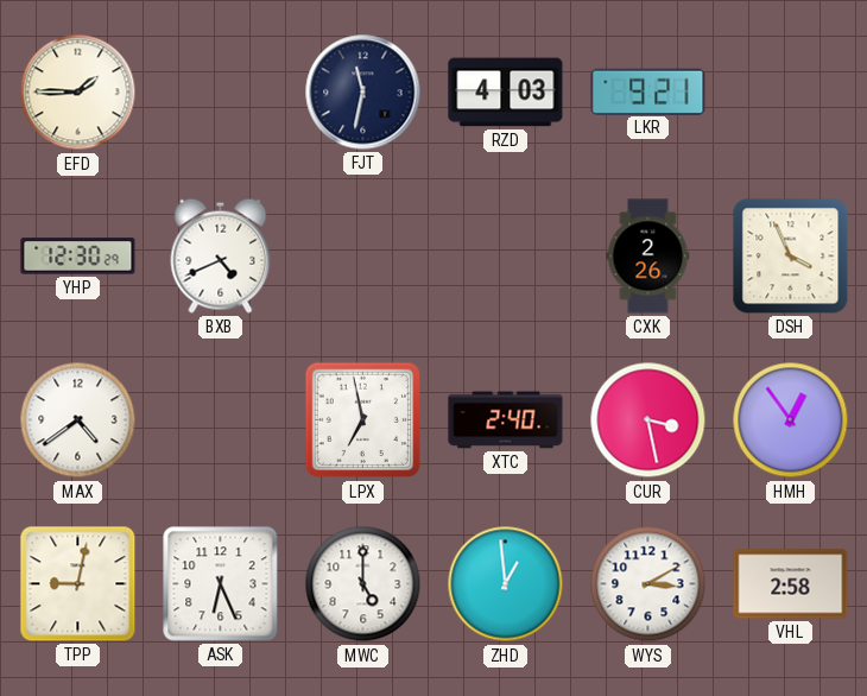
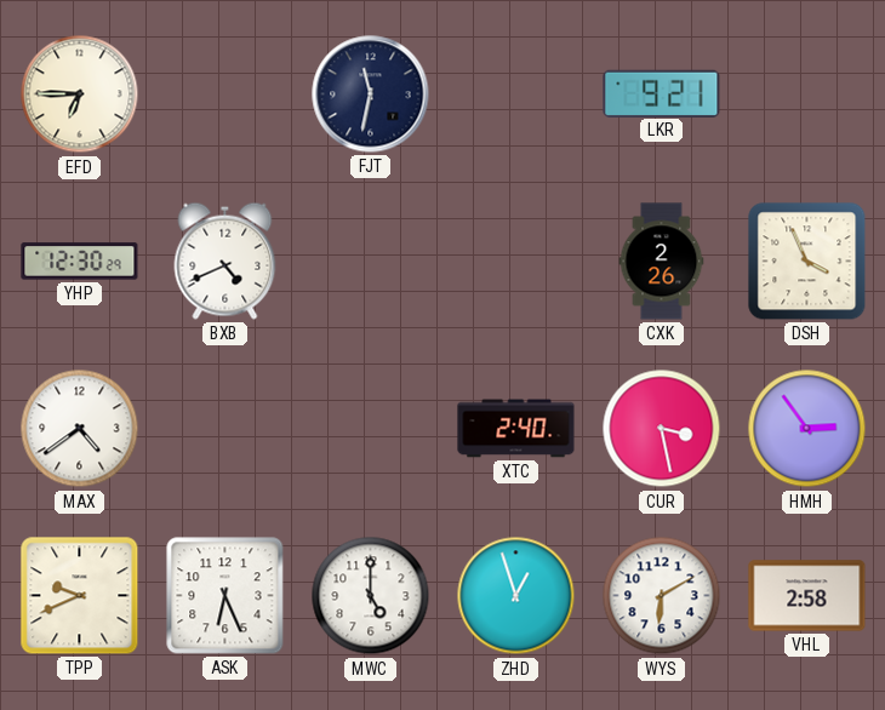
EFD: 1:45 -> 6:45
RZD: 4:03 -> none
LPX: 6:58 -> none
HMH: 12:54 -> 2:54
TPP: 9:02 -> 9:41
ZHD: 12:59 -> 12:57
WYS: 3:10 -> 6:10
